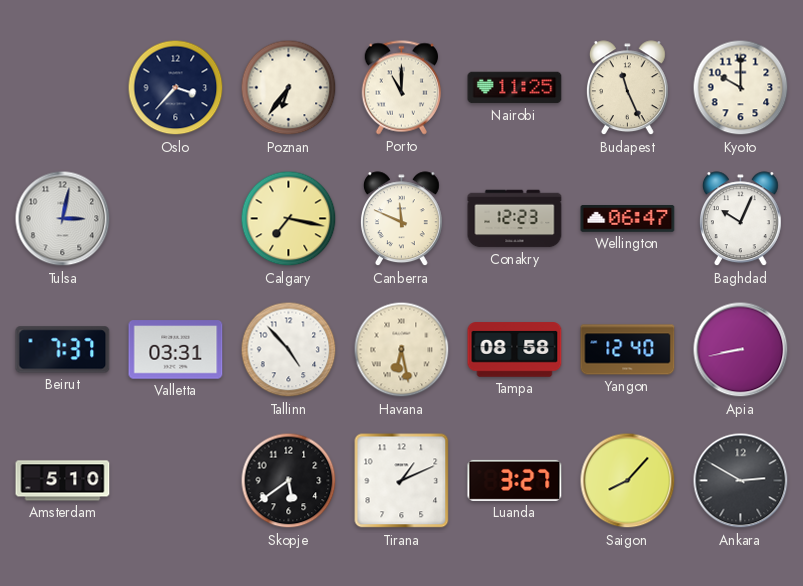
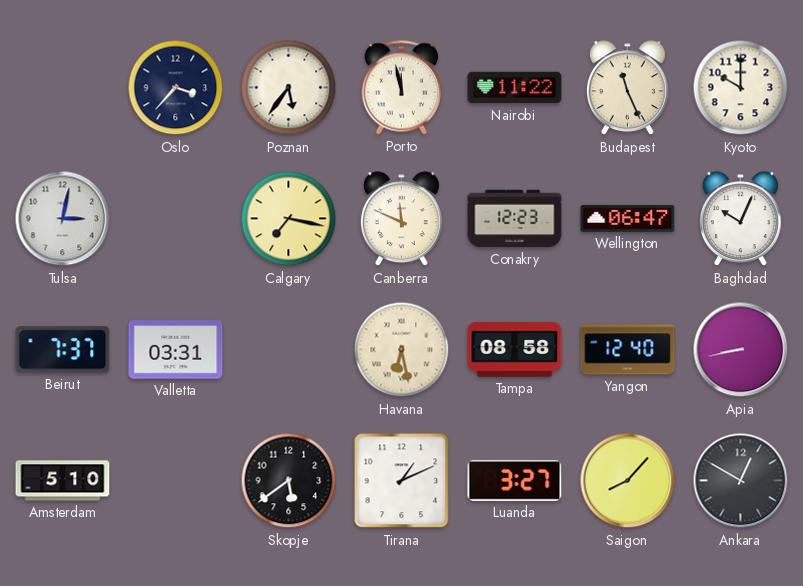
Poznan: 6:36 -> 5:36
Porto: 11:00 -> 11:58
Nairobi: 11:25 -> 11:22
Tallinn: 4:53 -> none
Ankara: 2:50 -> 12:50
